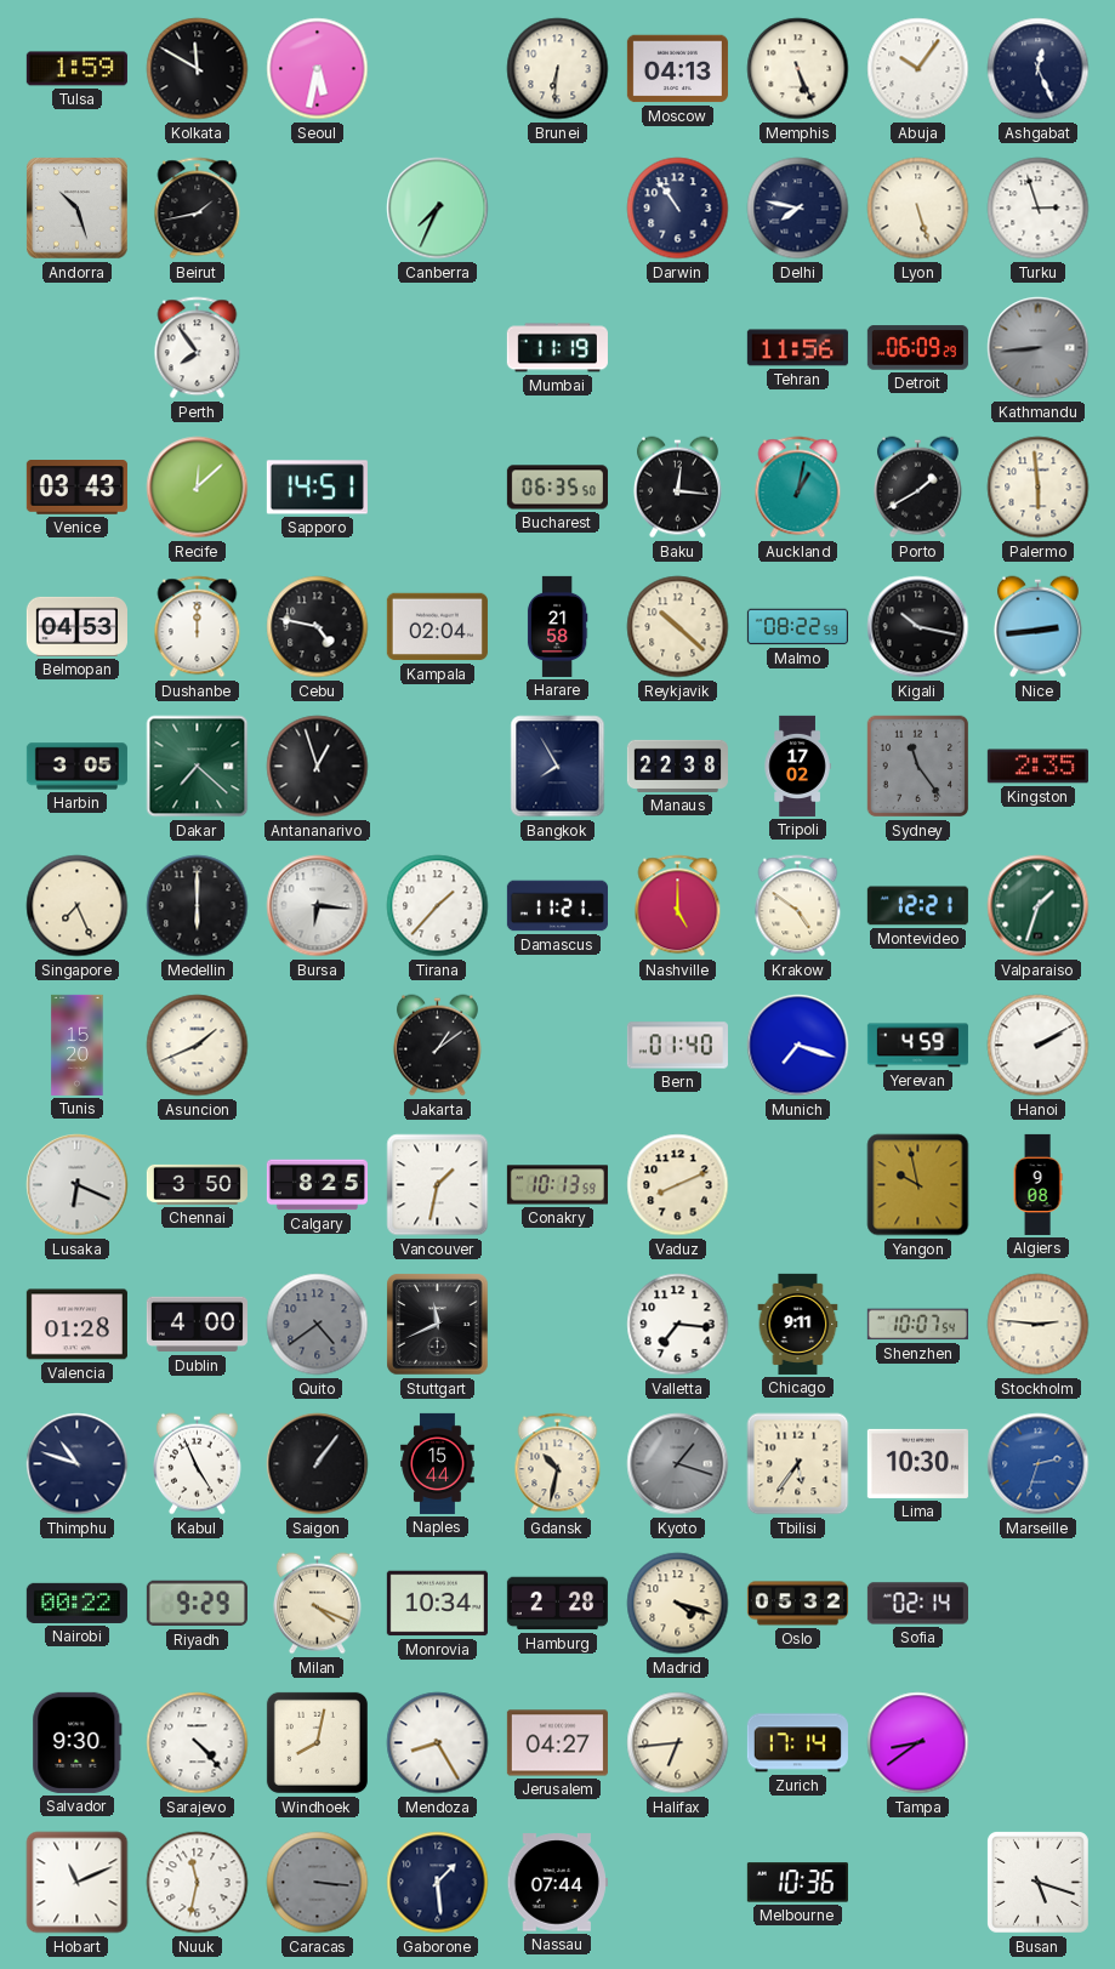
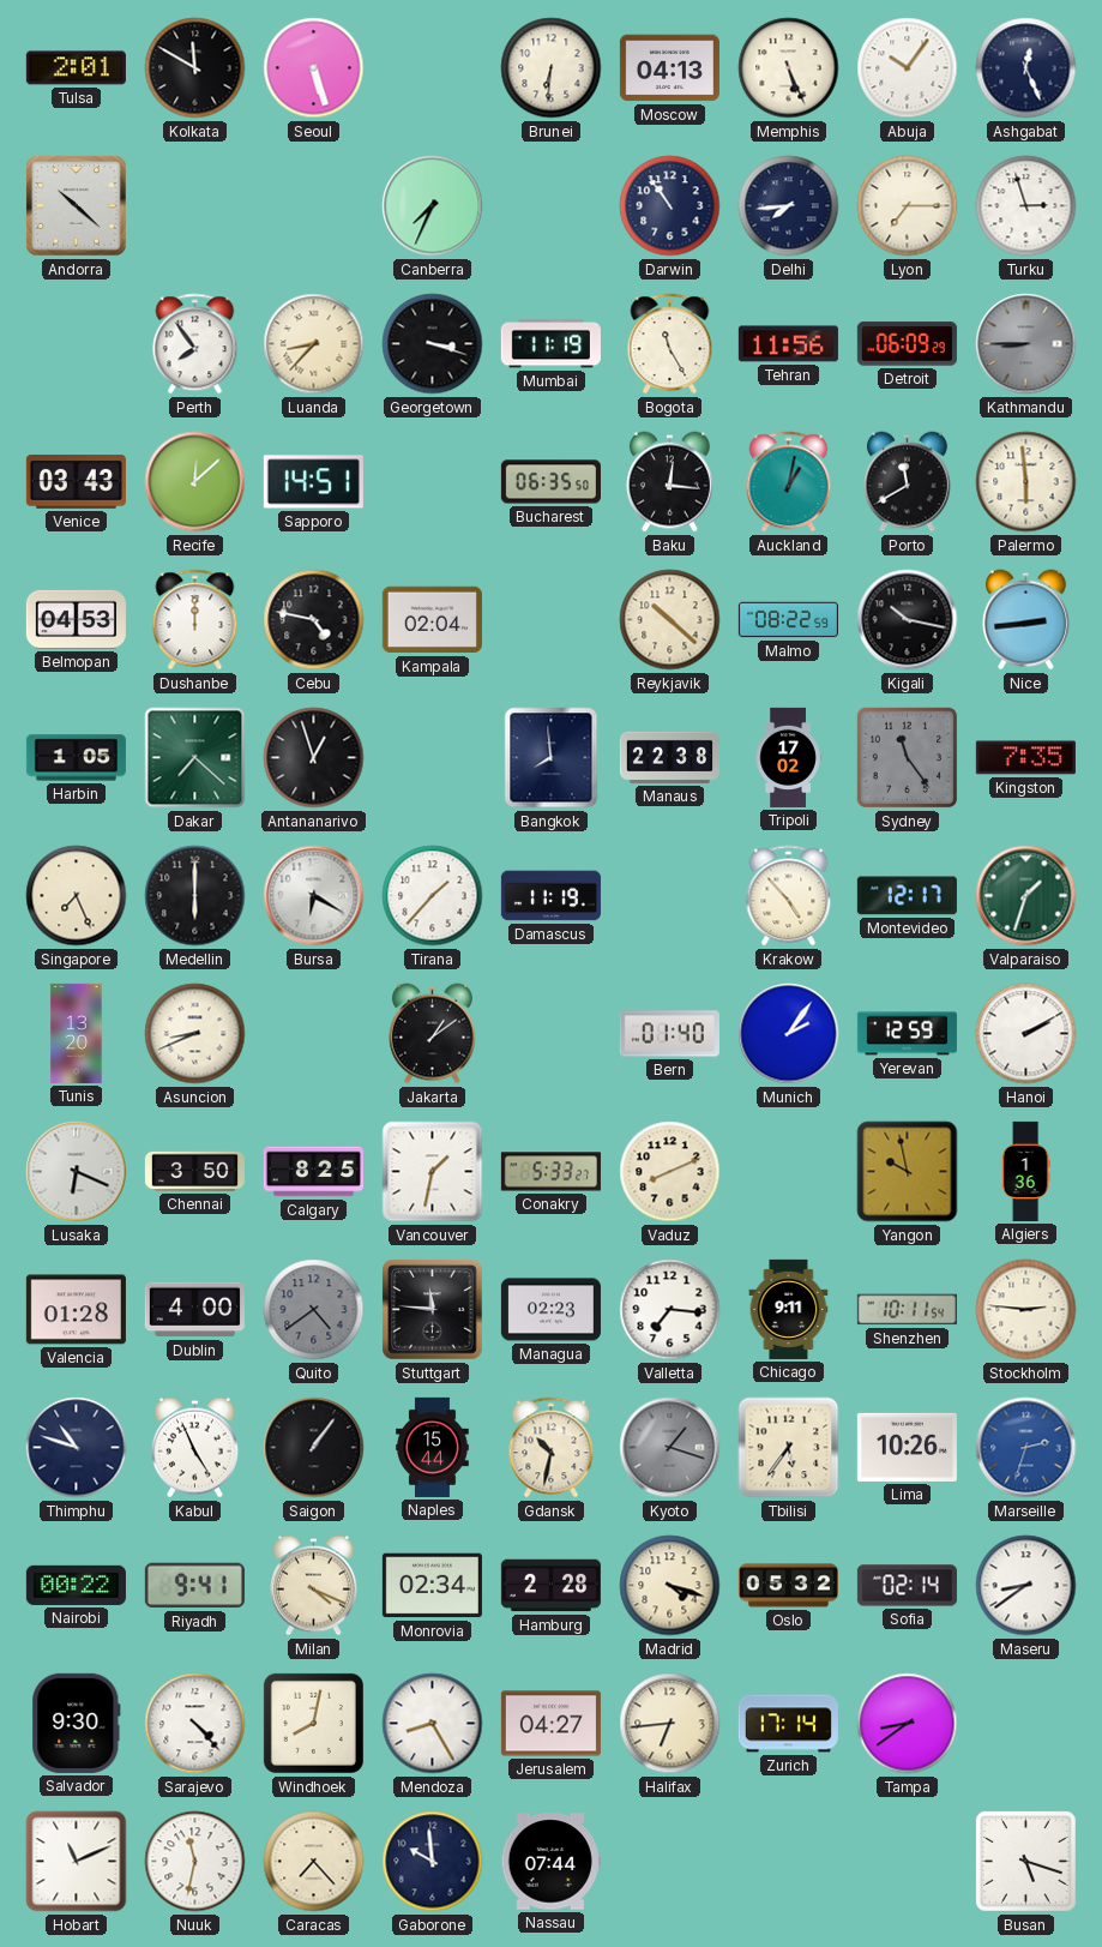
Tulsa: 1:59 -> 2:01
Seoul: 5:32 -> 5:27
Andorra: 10:27 -> 10:22
Beirut: 1:43 -> none
Delhi: 7:47 -> 7:44
Lyon: 5:27 -> 7:15
Luanda: none -> 8:37
Georgetown: none -> 3:18
Bogota: none -> 11:25
Kathmandu: 8:44 -> 8:45
Porto: 1:40 -> 11:40
Harare: 21:58 -> none
Harbin: 3:05 -> 1:05
Bangkok: 7:55 -> 7:59
Kingston: 2:35 -> 7:35
Bursa: 6:16 -> 6:20
Damascus: 11:21 -> 11:19
Nashville: 5:00 -> none
Krakow: 4:51 -> 4:53
Montevideo: 12:21 -> 12:17
Tunis: 15:20 -> 13:20
Asuncion: 1:41 -> 8:41
Munich: 7:18 -> 2:06
Yerevan: 4:59 -> 12:59
Conakry: 10:13 -> 5:33
Algiers: 9:08 -> 1:36
Stuttgart: 11:41 -> 11:46
Managua: none -> 02:23
Shenzhen: 10:07 -> 10:11
Lima: 10:30 -> 10:26
Riyadh: 9:29 -> 9:41
Monrovia: 10:34 -> 02:34
Maseru: none -> 8:39
Caracas: 3:16 -> 7:23
Caracas dial: grey -> cream
Gaborone: 1:29 -> 9:59
Melbourne: 10:36 -> none
